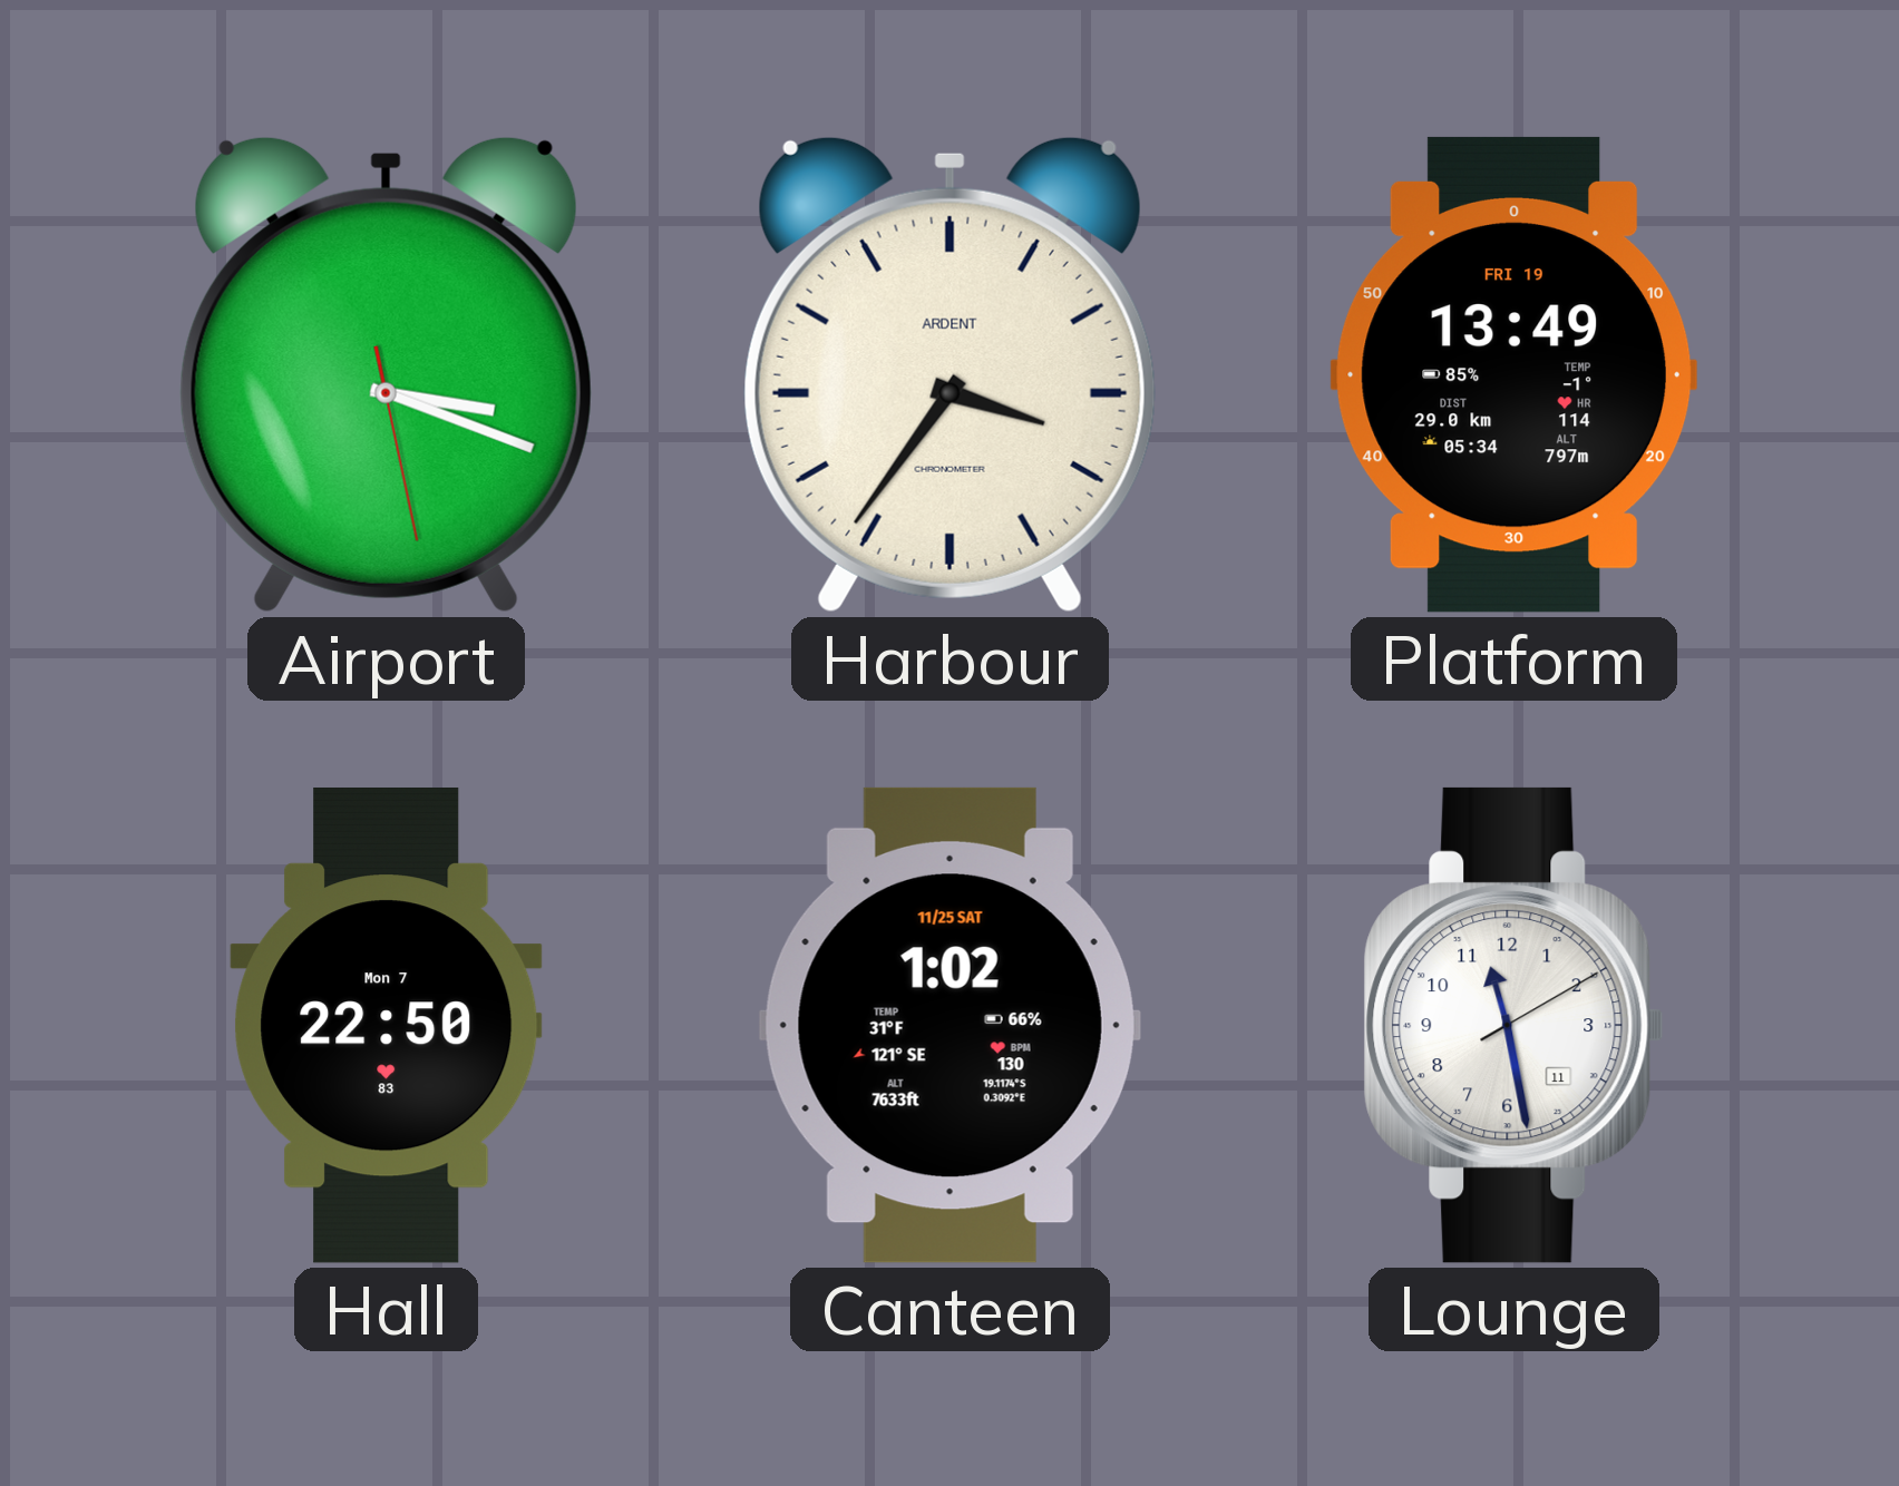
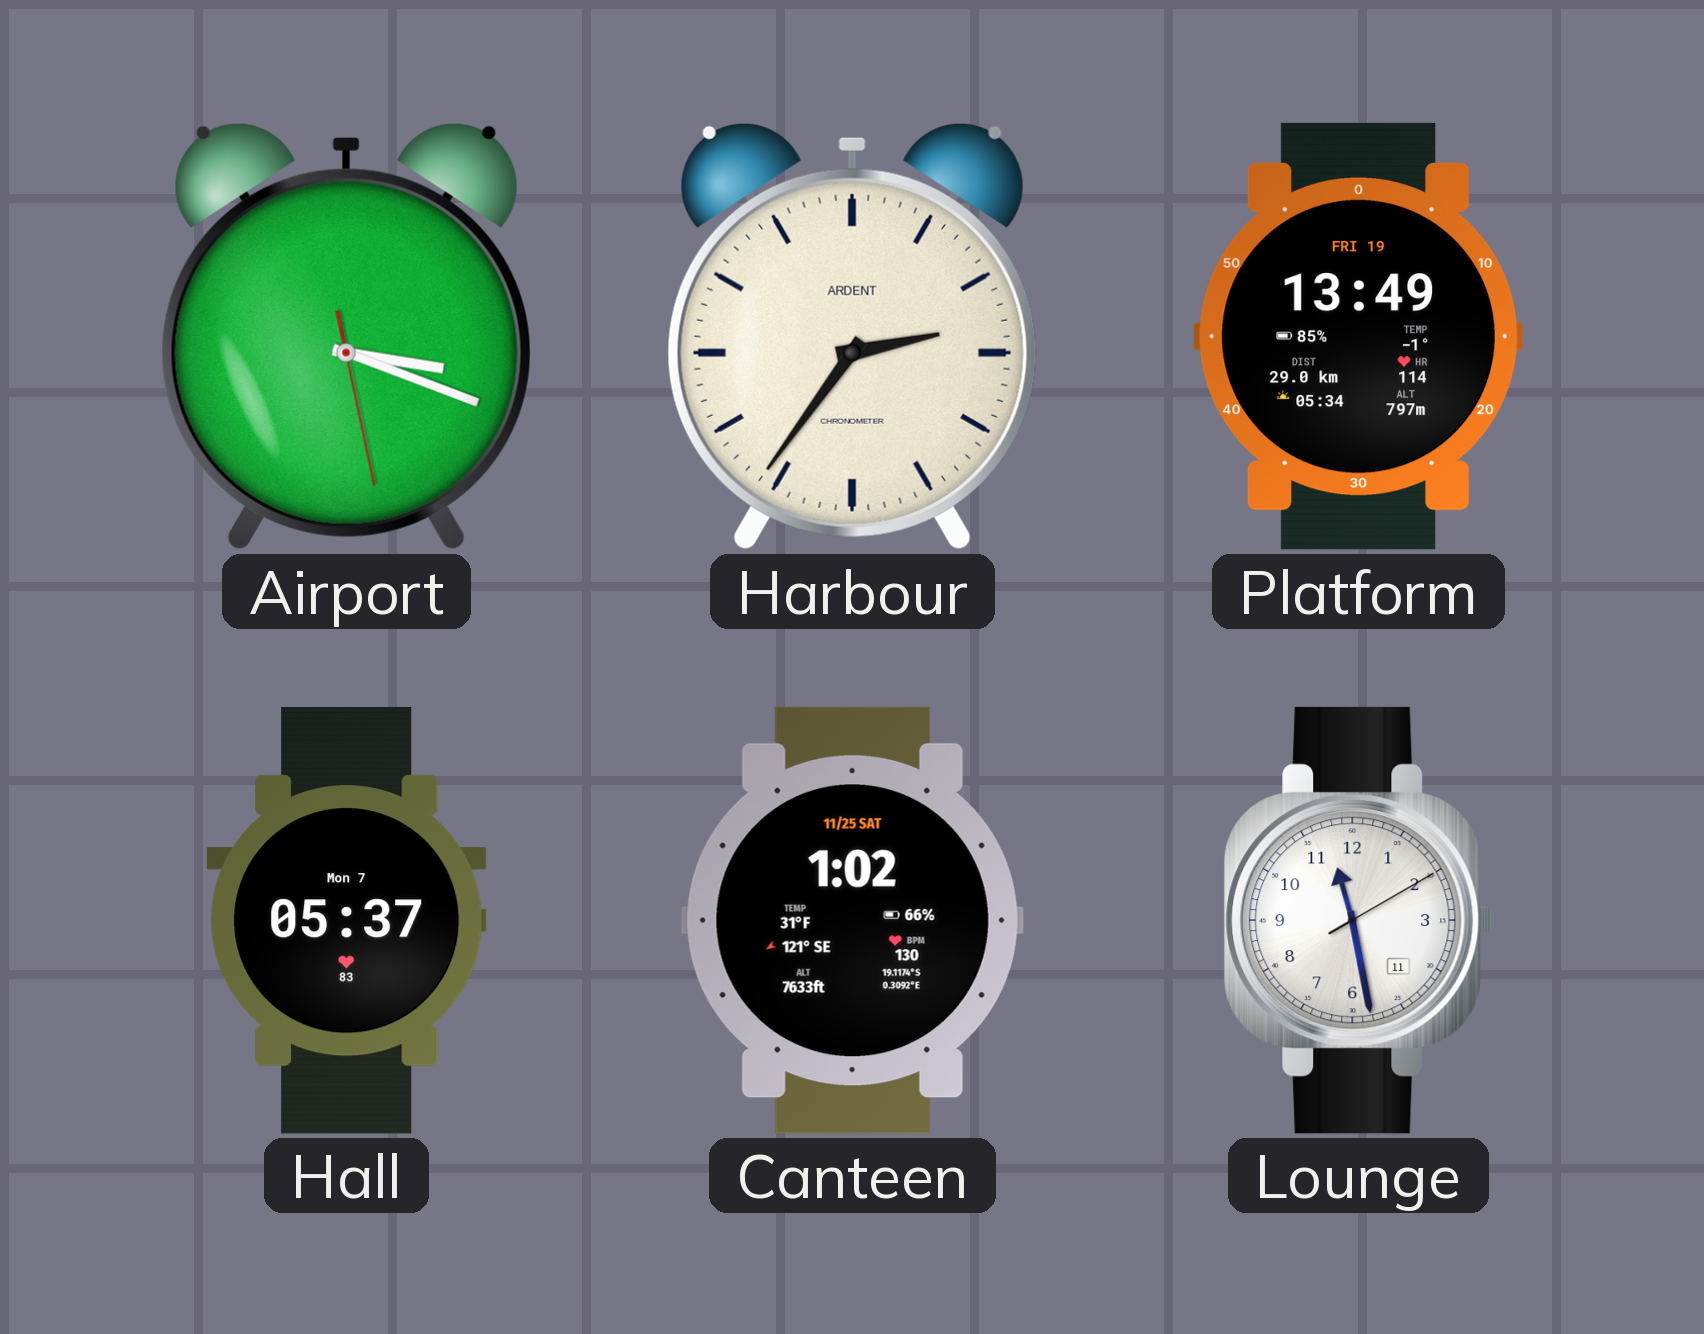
Harbour: 3:36 -> 2:36
Hall: 22:50 -> 05:37
